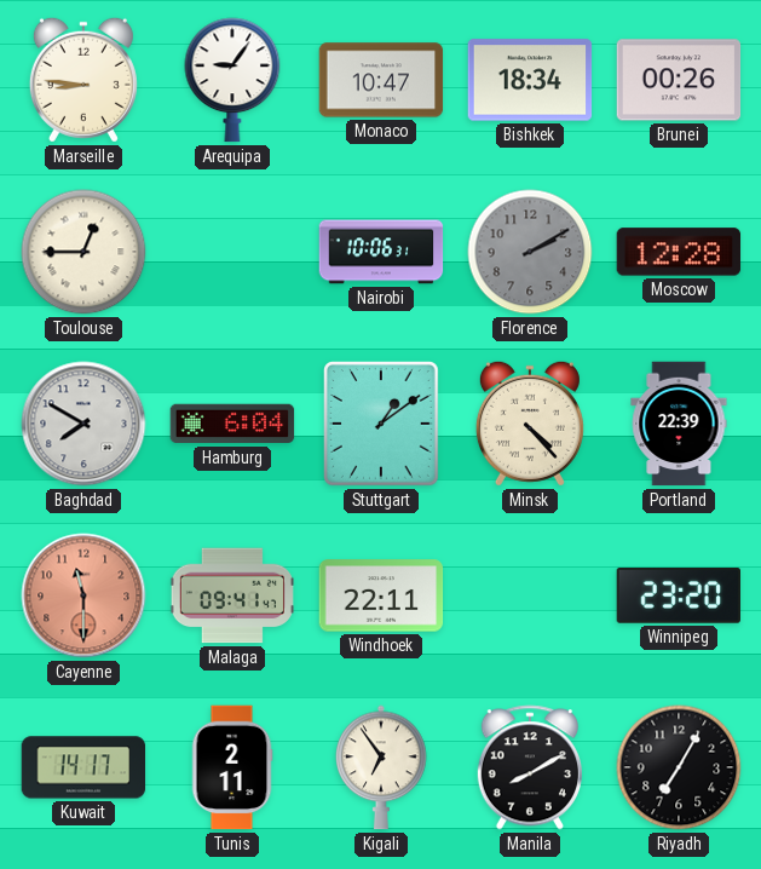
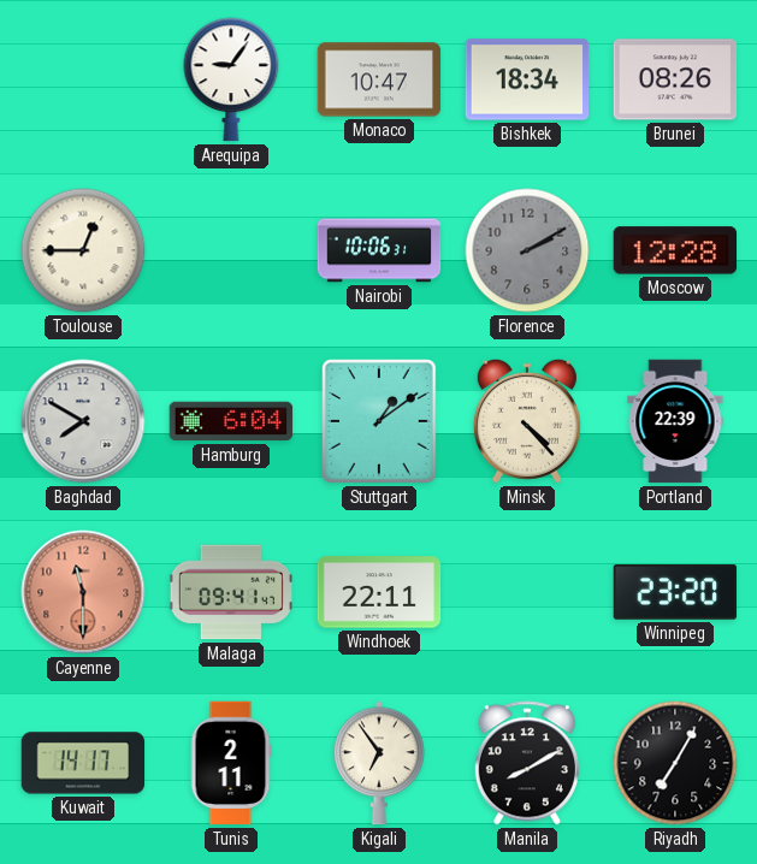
Marseille: 8:46 -> none
Brunei: 00:26 -> 08:26
